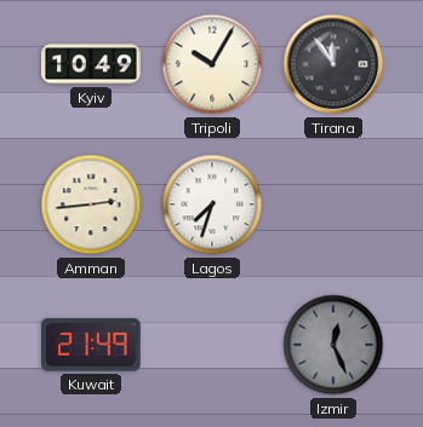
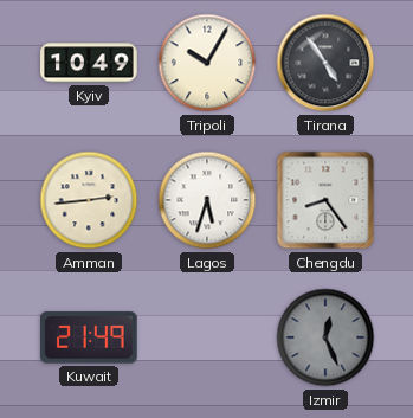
Tirana: 11:54 -> 4:54
Lagos: 7:33 -> 5:33
Chengdu: none -> 8:24
